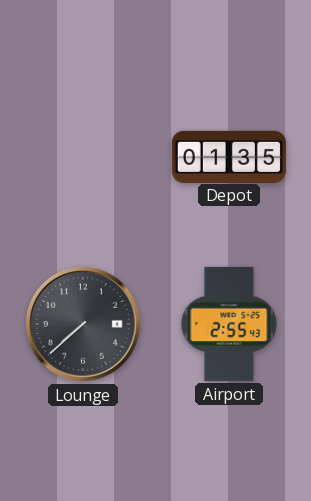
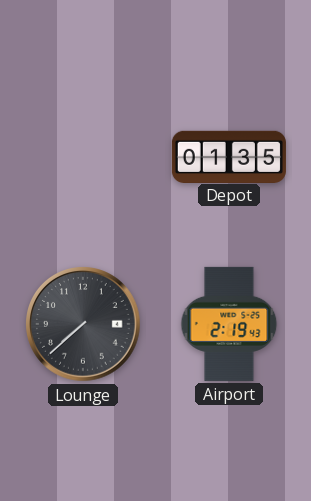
Airport: 2:55 -> 2:19
